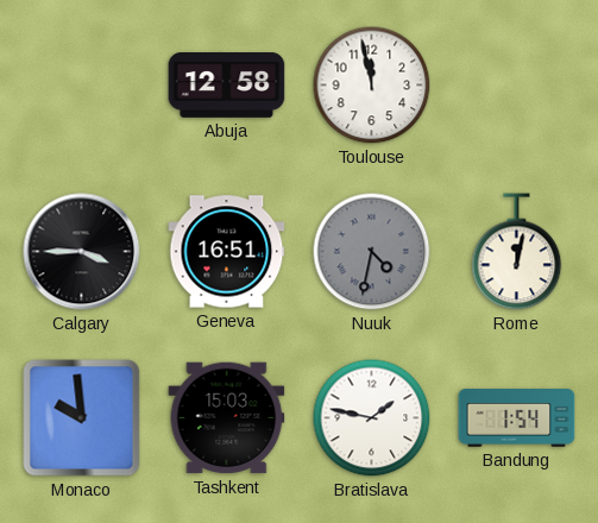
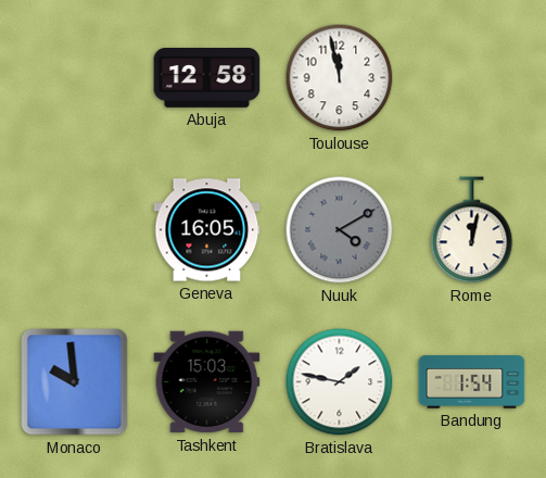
Calgary: 3:45 -> none
Geneva: 16:51 -> 16:05
Nuuk: 4:32 -> 4:10
